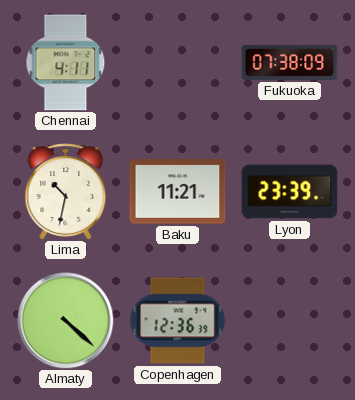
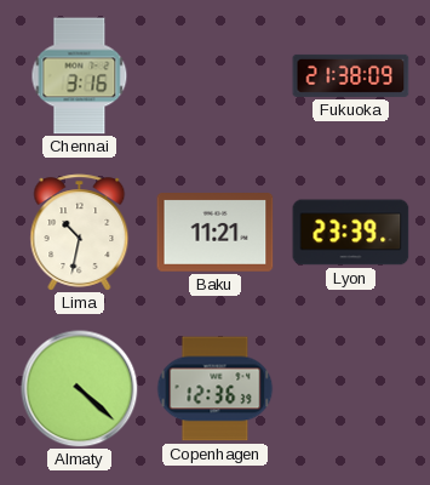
Chennai: 4:11 -> 3:16
Fukuoka: 07:38 -> 21:38
